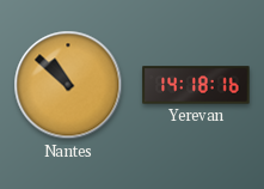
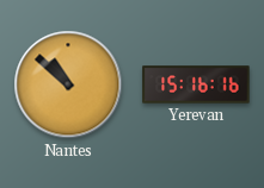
Yerevan: 14:18 -> 15:16
